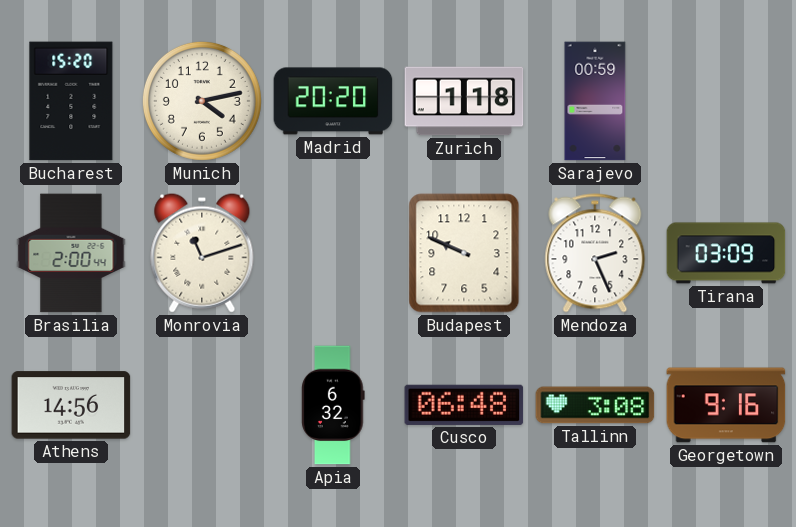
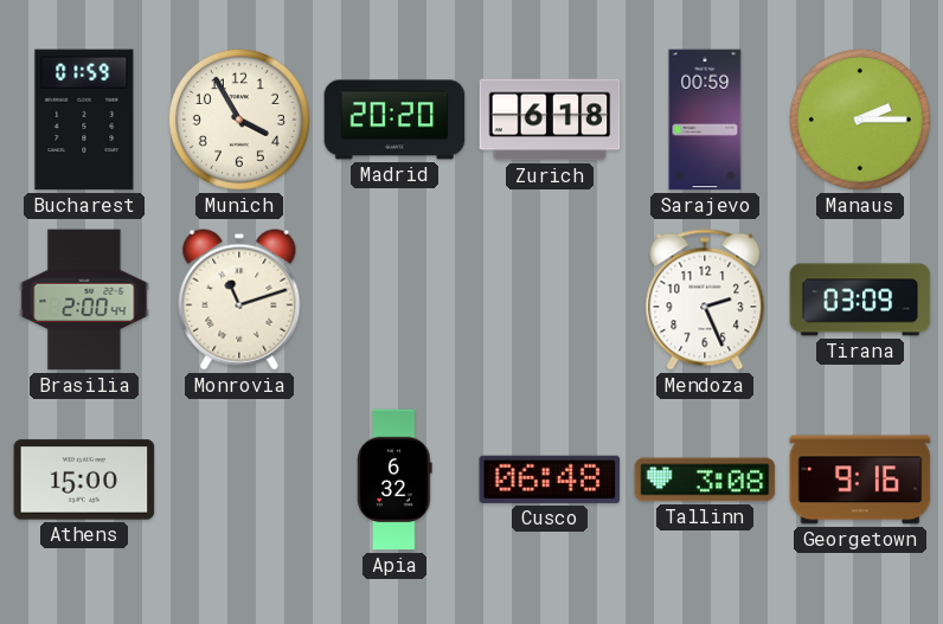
Bucharest: 15:20 -> 01:59
Munich: 4:13 -> 3:55
Zurich: 1:18 -> 6:18
Manaus: none -> 2:15
Budapest: 9:49 -> none
Athens: 14:56 -> 15:00
